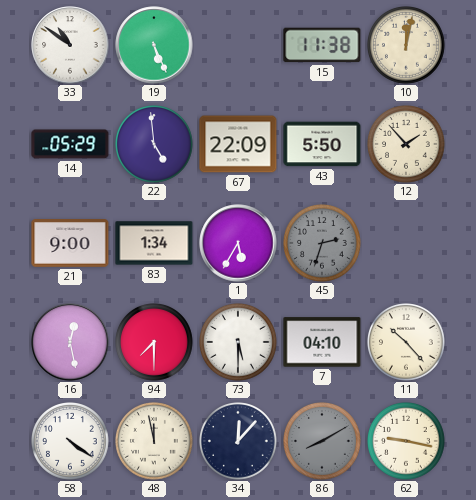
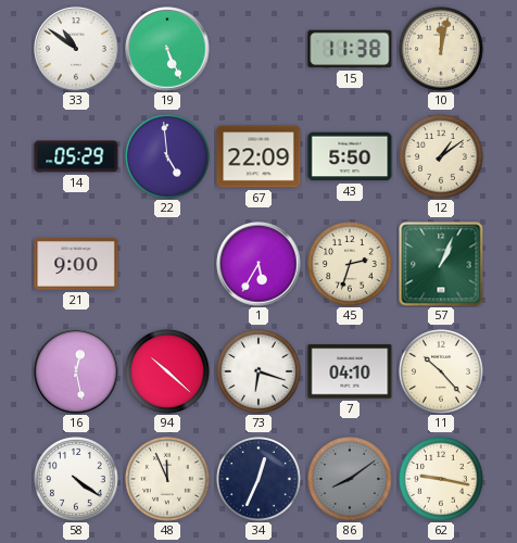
12: 1:53 -> 1:09
83: 1:34 -> none
45 dial: grey -> cream
57: none -> 1:04
94: 7:30 -> 10:22
73: 5:30 -> 6:18
48: 11:58 -> 11:56
34: 12:07 -> 12:34
86: 8:10 -> 8:09
